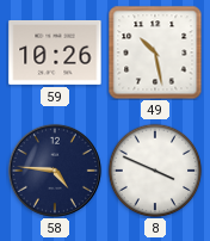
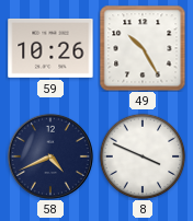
49: 10:28 -> 10:25
58: 4:46 -> 4:41
